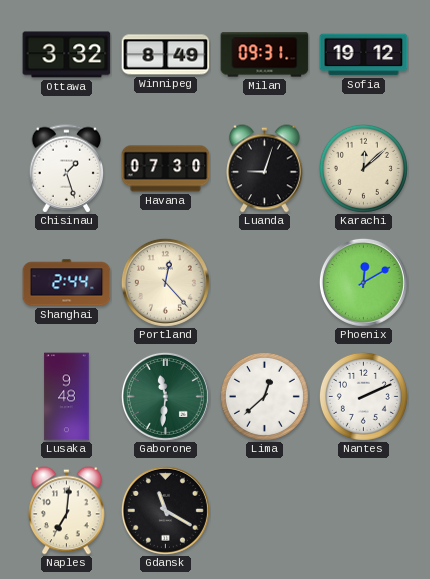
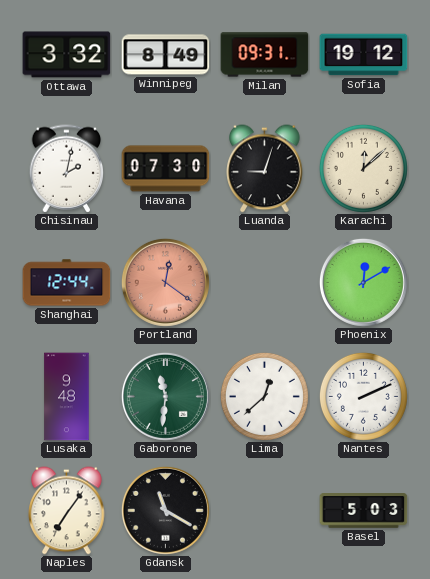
Chisinau: 1:27 -> 2:02
Shanghai: 2:44 -> 12:44
Portland: 12:23 -> 12:21
Portland dial: cream -> salmon
Naples: 7:01 -> 7:06
Basel: none -> 5:03
